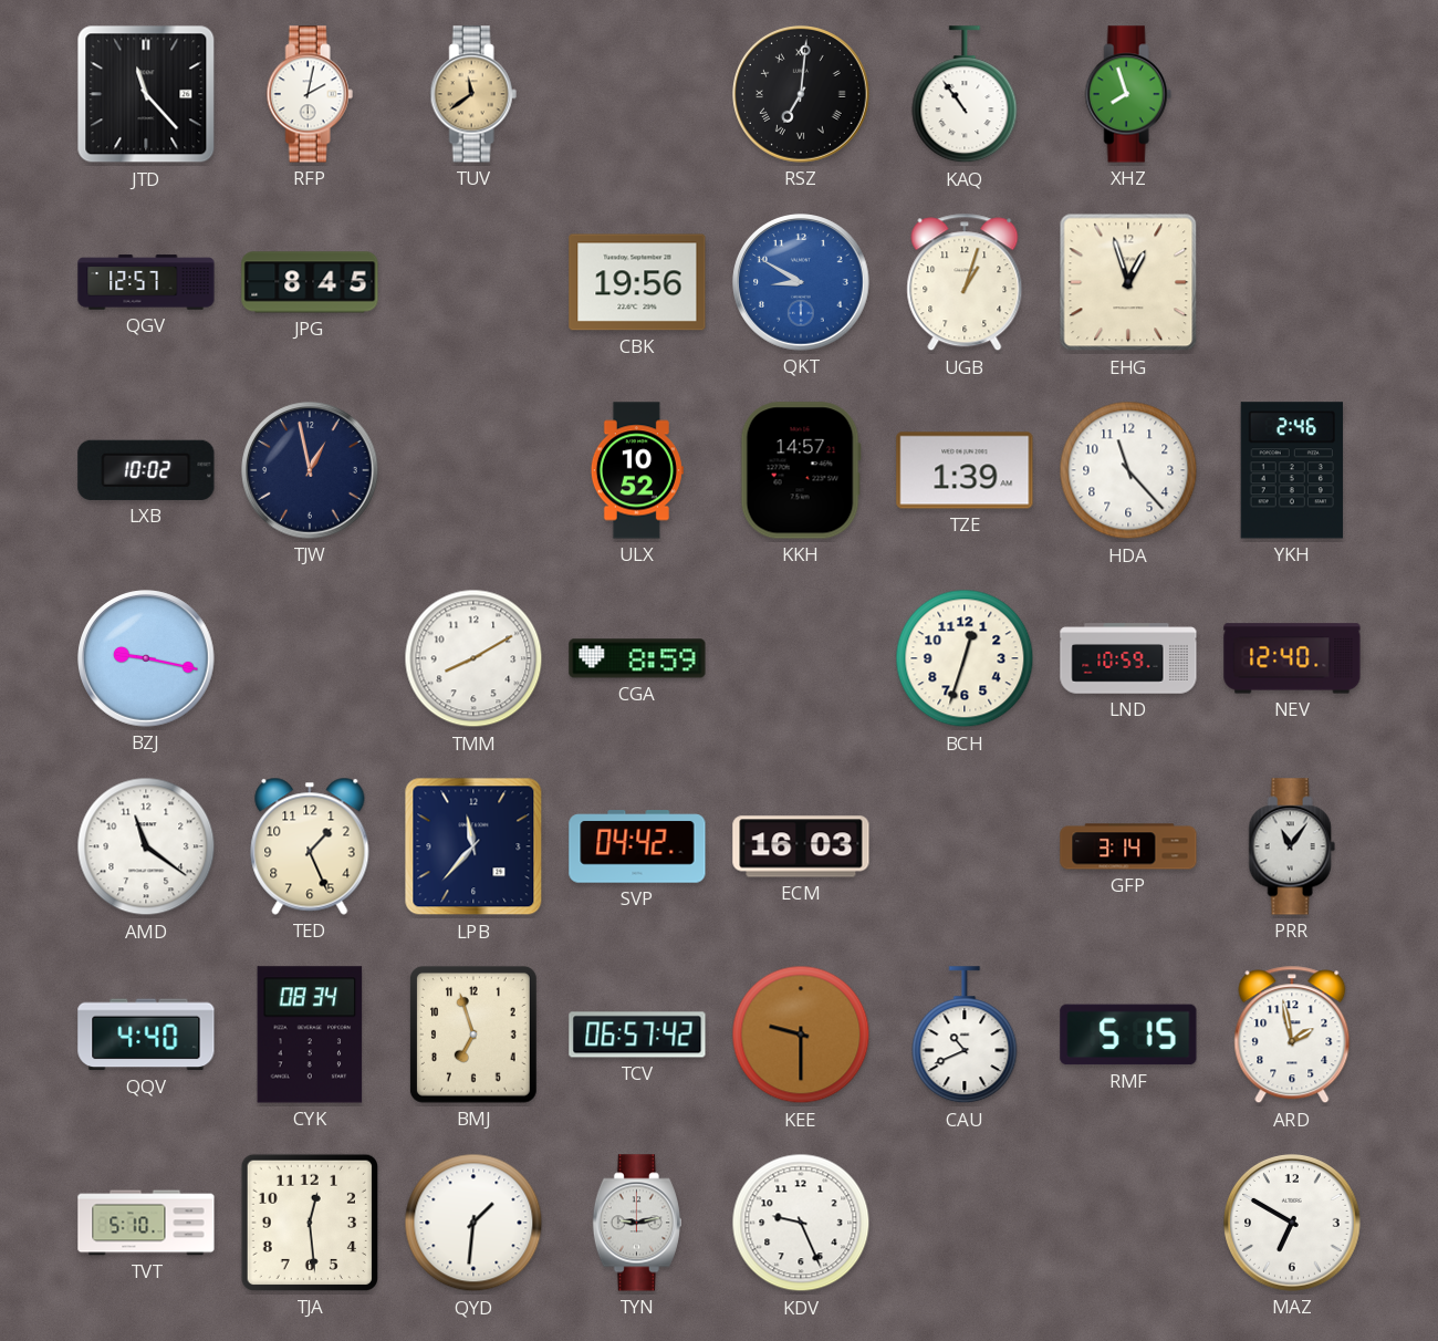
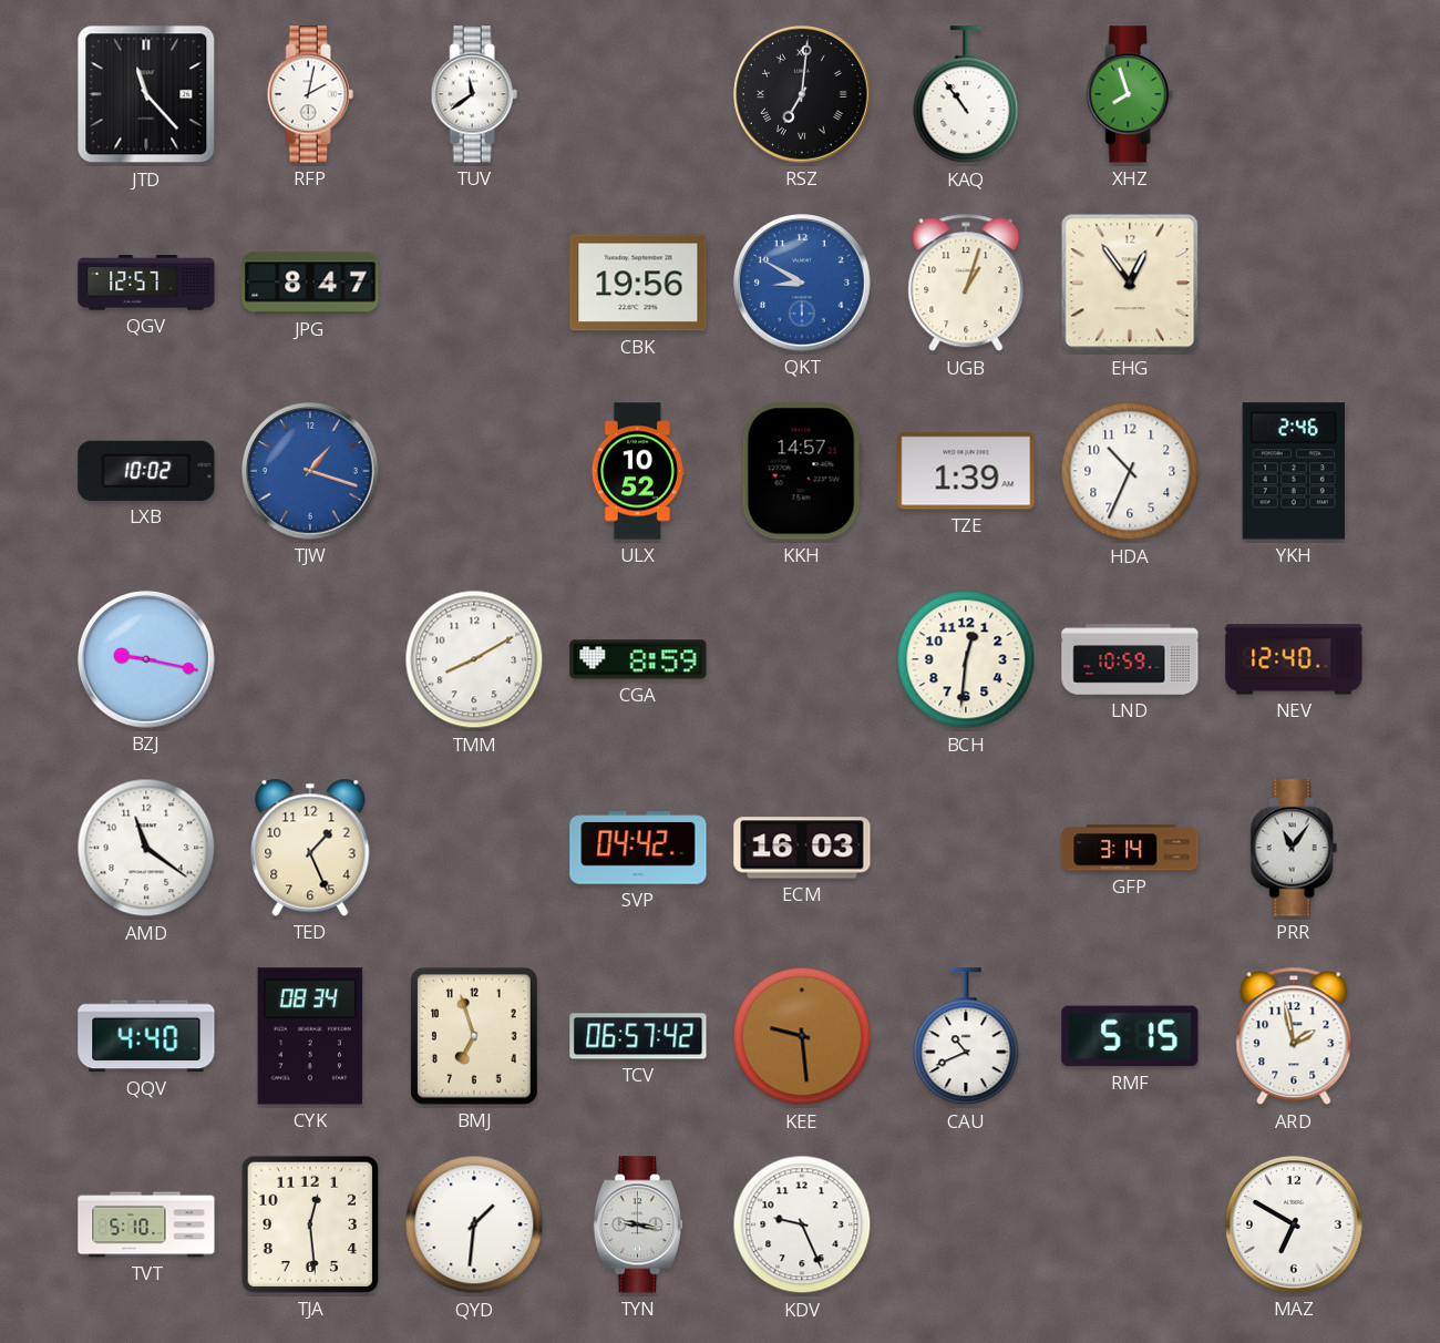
TUV dial: champagne -> white
JPG: 8:45 -> 8:47
EHG: 12:57 -> 12:54
TJW: 12:58 -> 1:18
TJW dial: navy -> blue
HDA: 11:23 -> 10:34
BCH: 12:33 -> 12:31
LPB: 11:37 -> none
KEE: 9:30 -> 9:29
TYN: 9:13 -> 9:17
